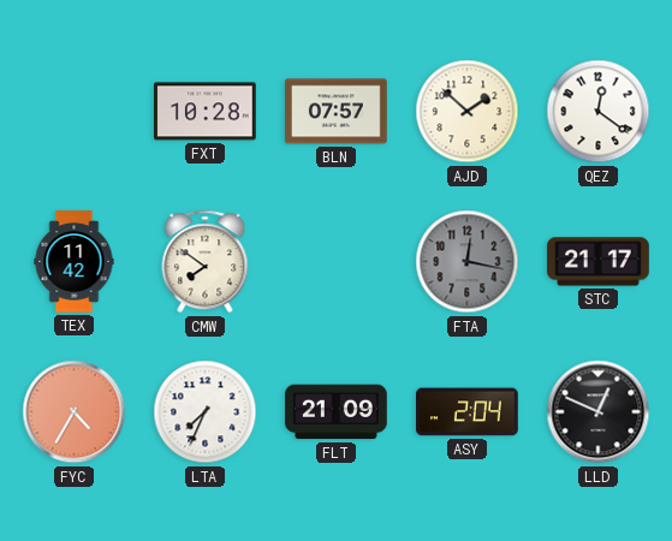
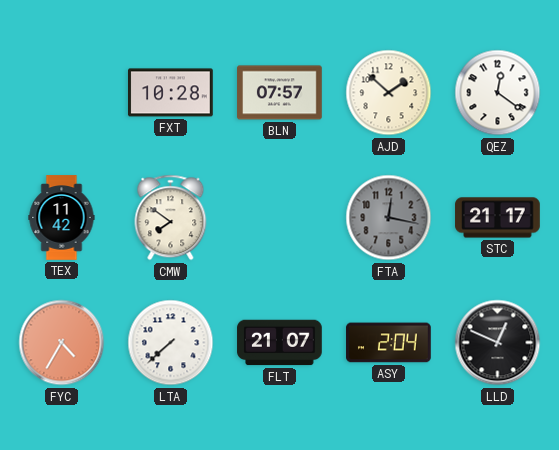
LTA: 7:34 -> 7:38
FLT: 21:09 -> 21:07
